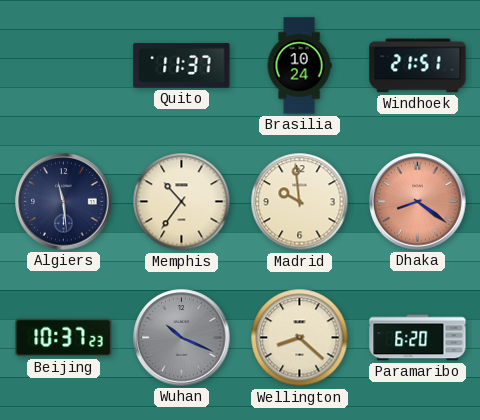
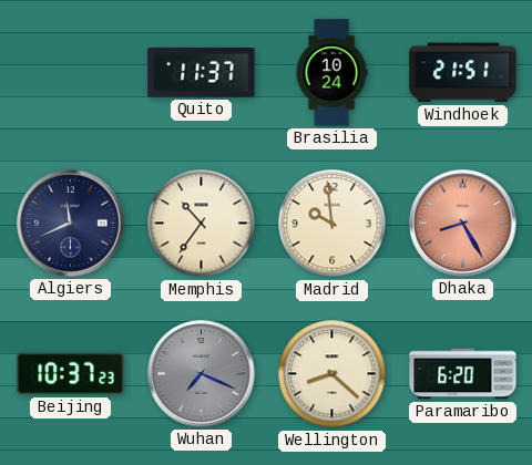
Algiers: 11:29 -> 11:41
Dhaka: 8:21 -> 8:25
Wuhan: 10:19 -> 7:19
